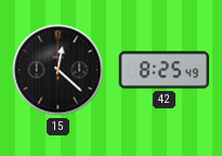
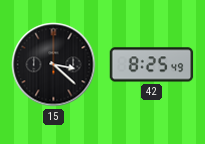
15: 12:22 -> 3:22
